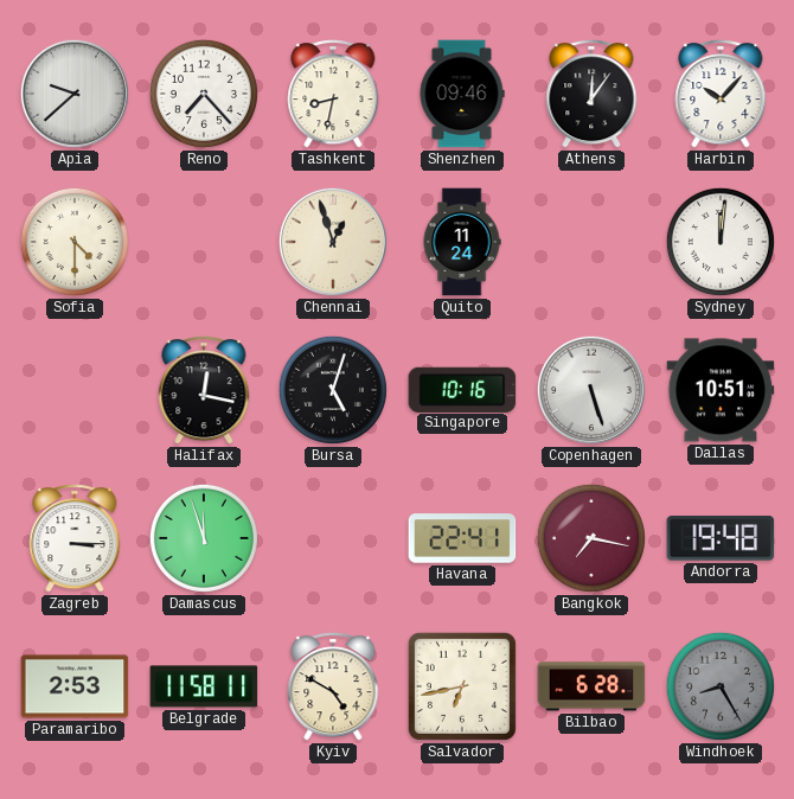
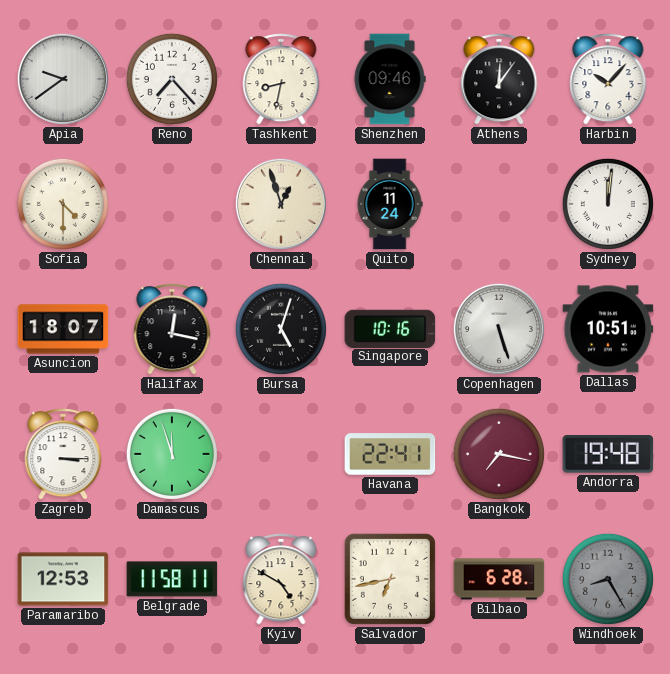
Apia: 9:38 -> 9:39
Asuncion: none -> 18:07
Paramaribo: 2:53 -> 12:53
